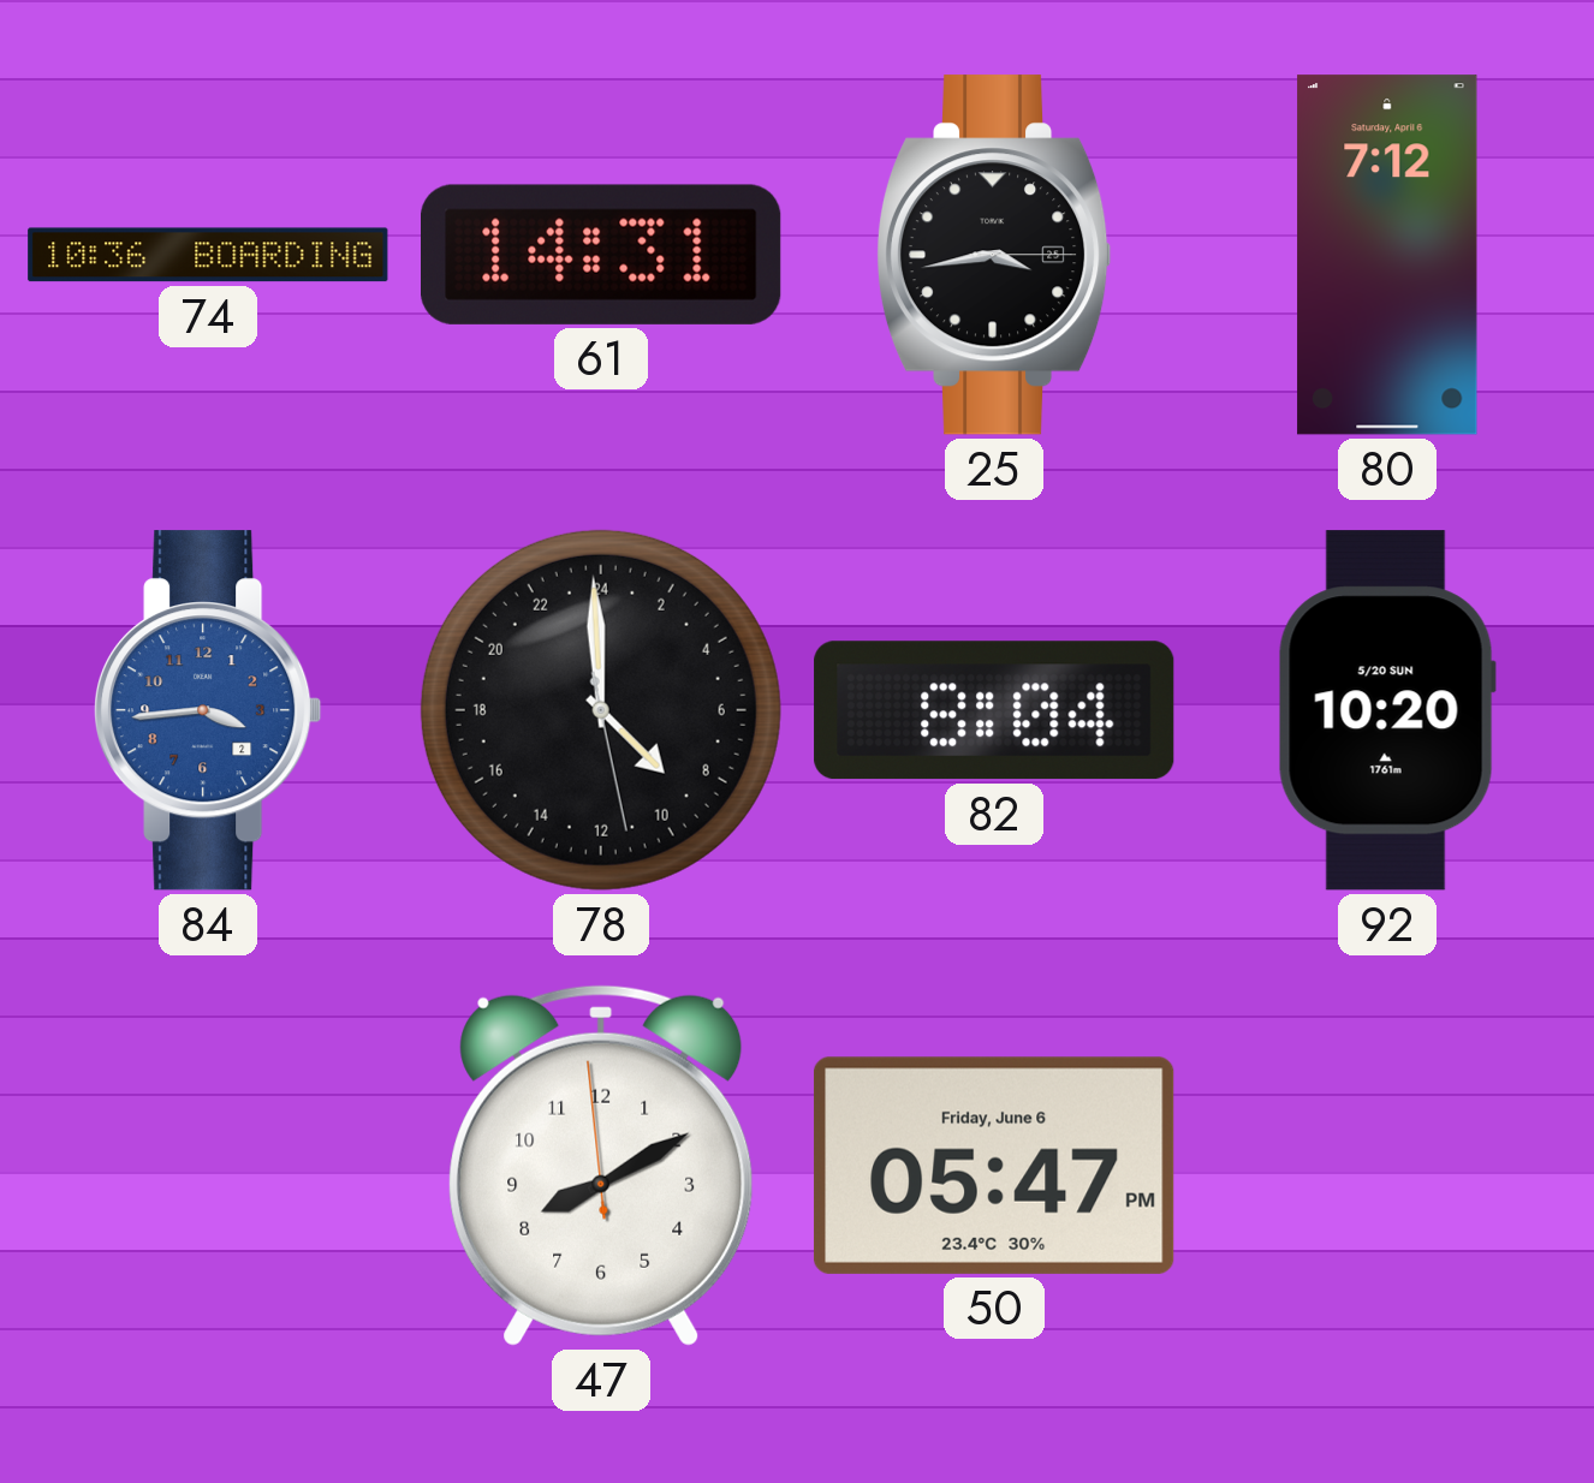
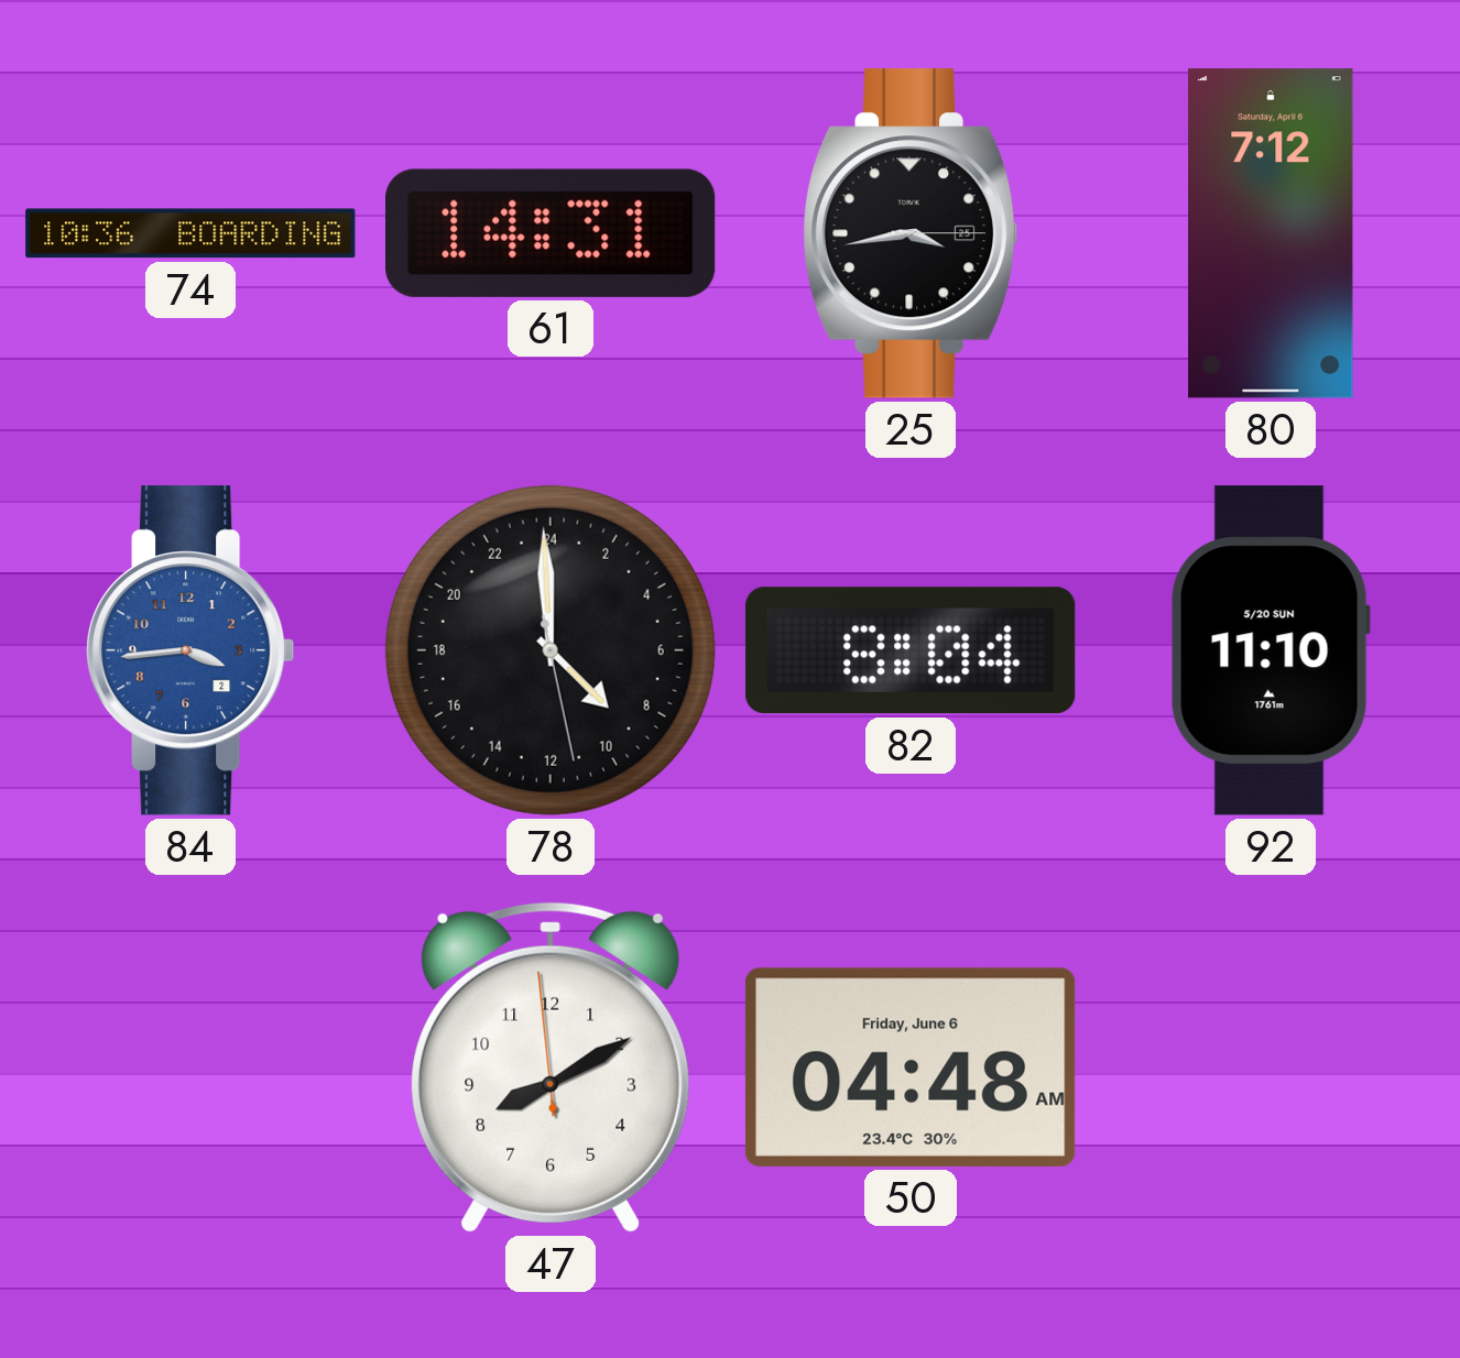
92: 10:20 -> 11:10
50: 05:47 -> 04:48
